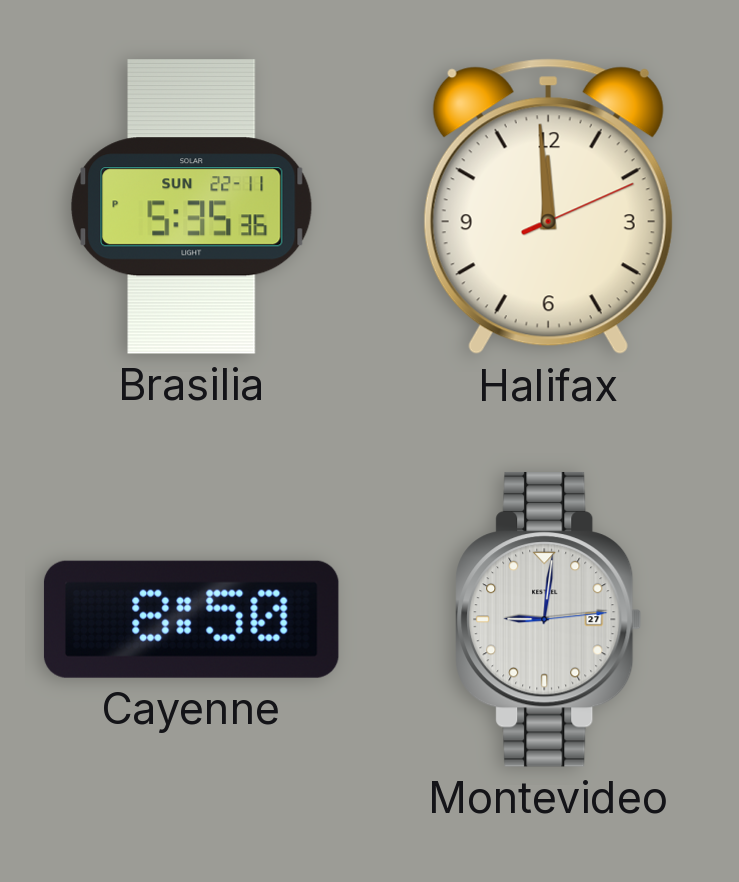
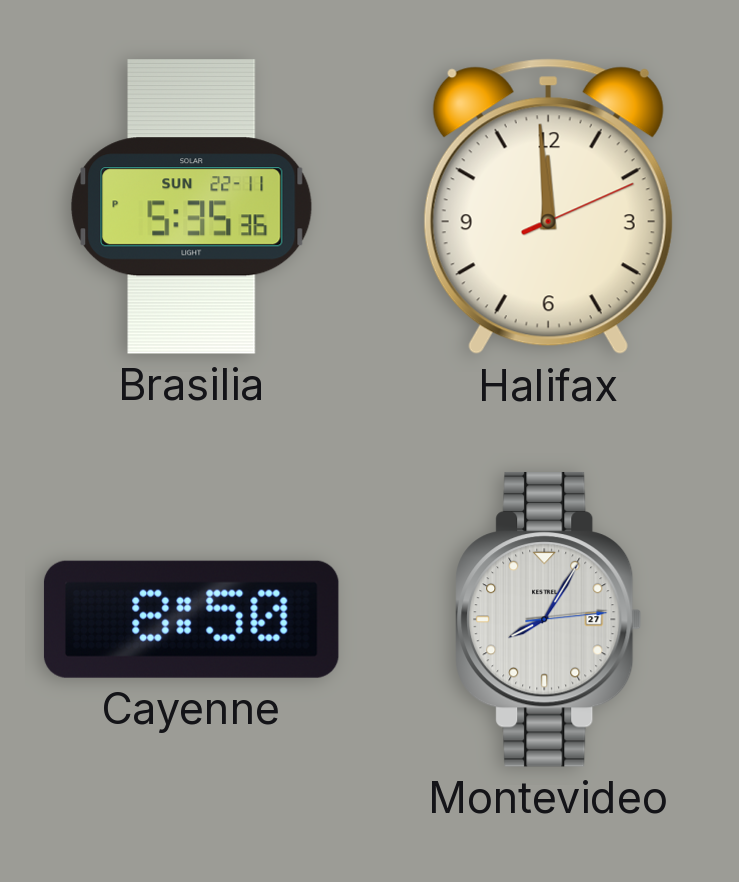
Montevideo: 9:01 -> 8:05
